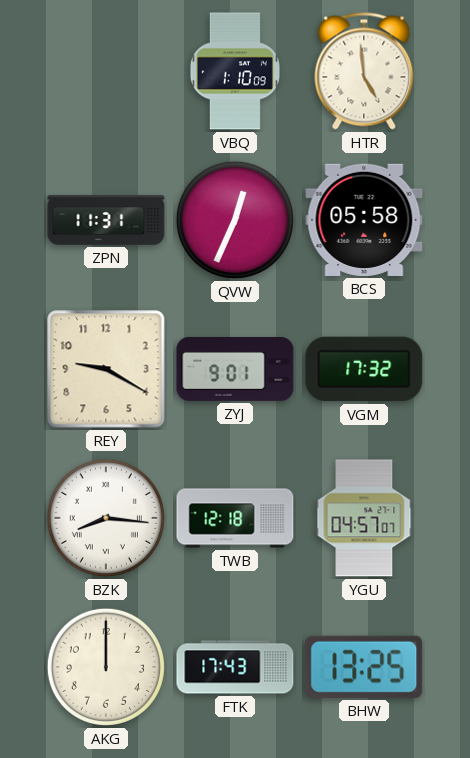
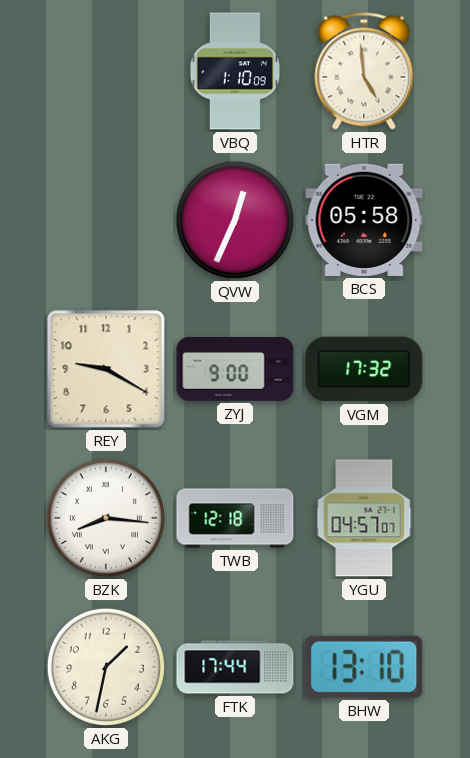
ZPN: 11:31 -> none
ZYJ: 9:01 -> 9:00
AKG: 12:00 -> 1:32
FTK: 17:43 -> 17:44
BHW: 13:25 -> 13:10
